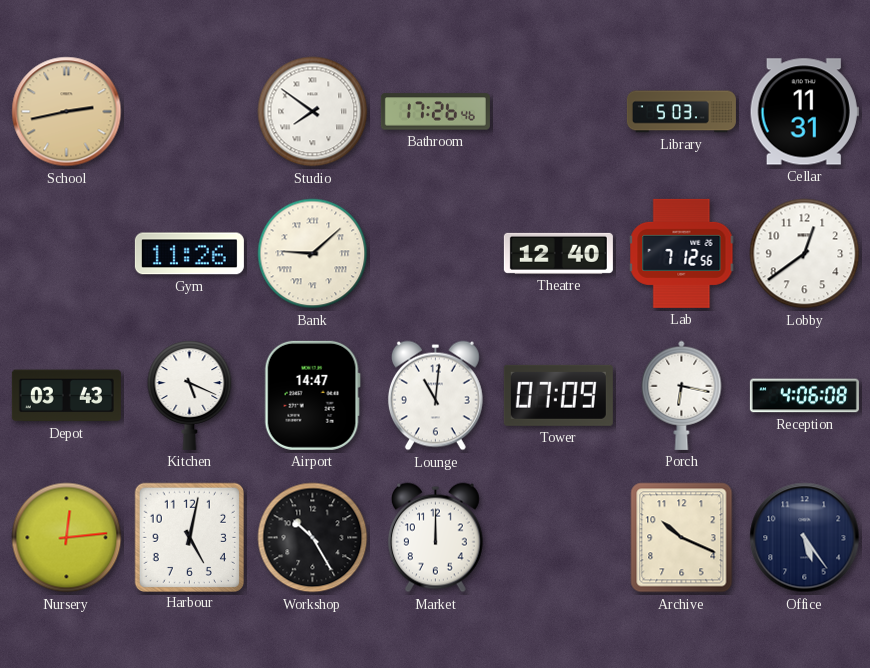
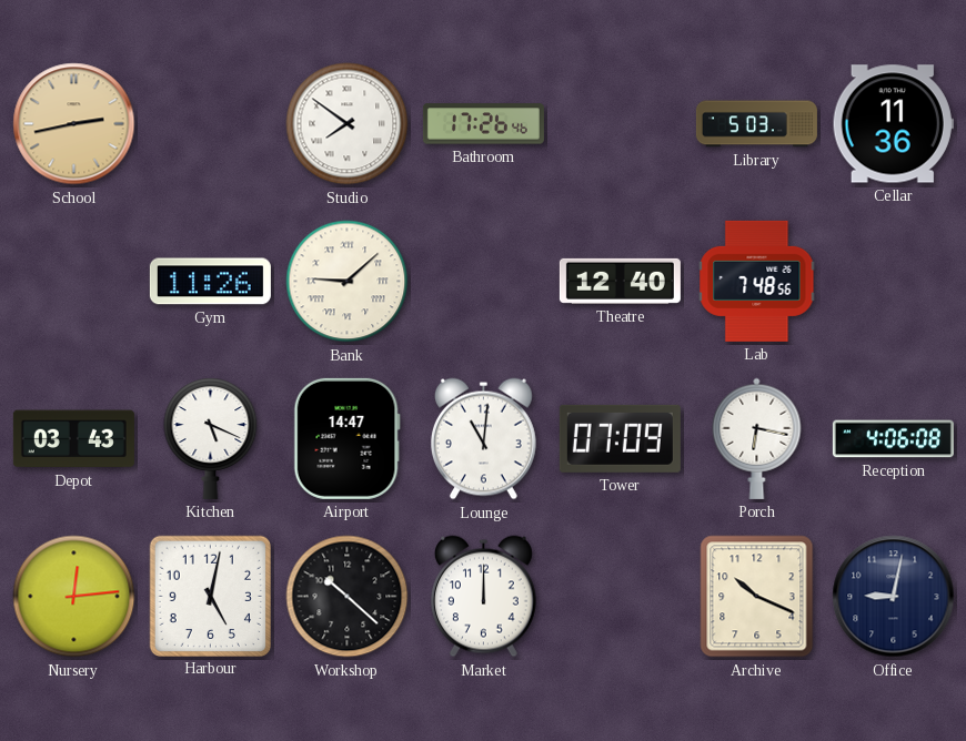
Cellar: 11:31 -> 11:36
Lab: 7:12 -> 7:48
Lobby: 12:39 -> none
Workshop: 10:25 -> 10:22
Office: 5:24 -> 9:02
